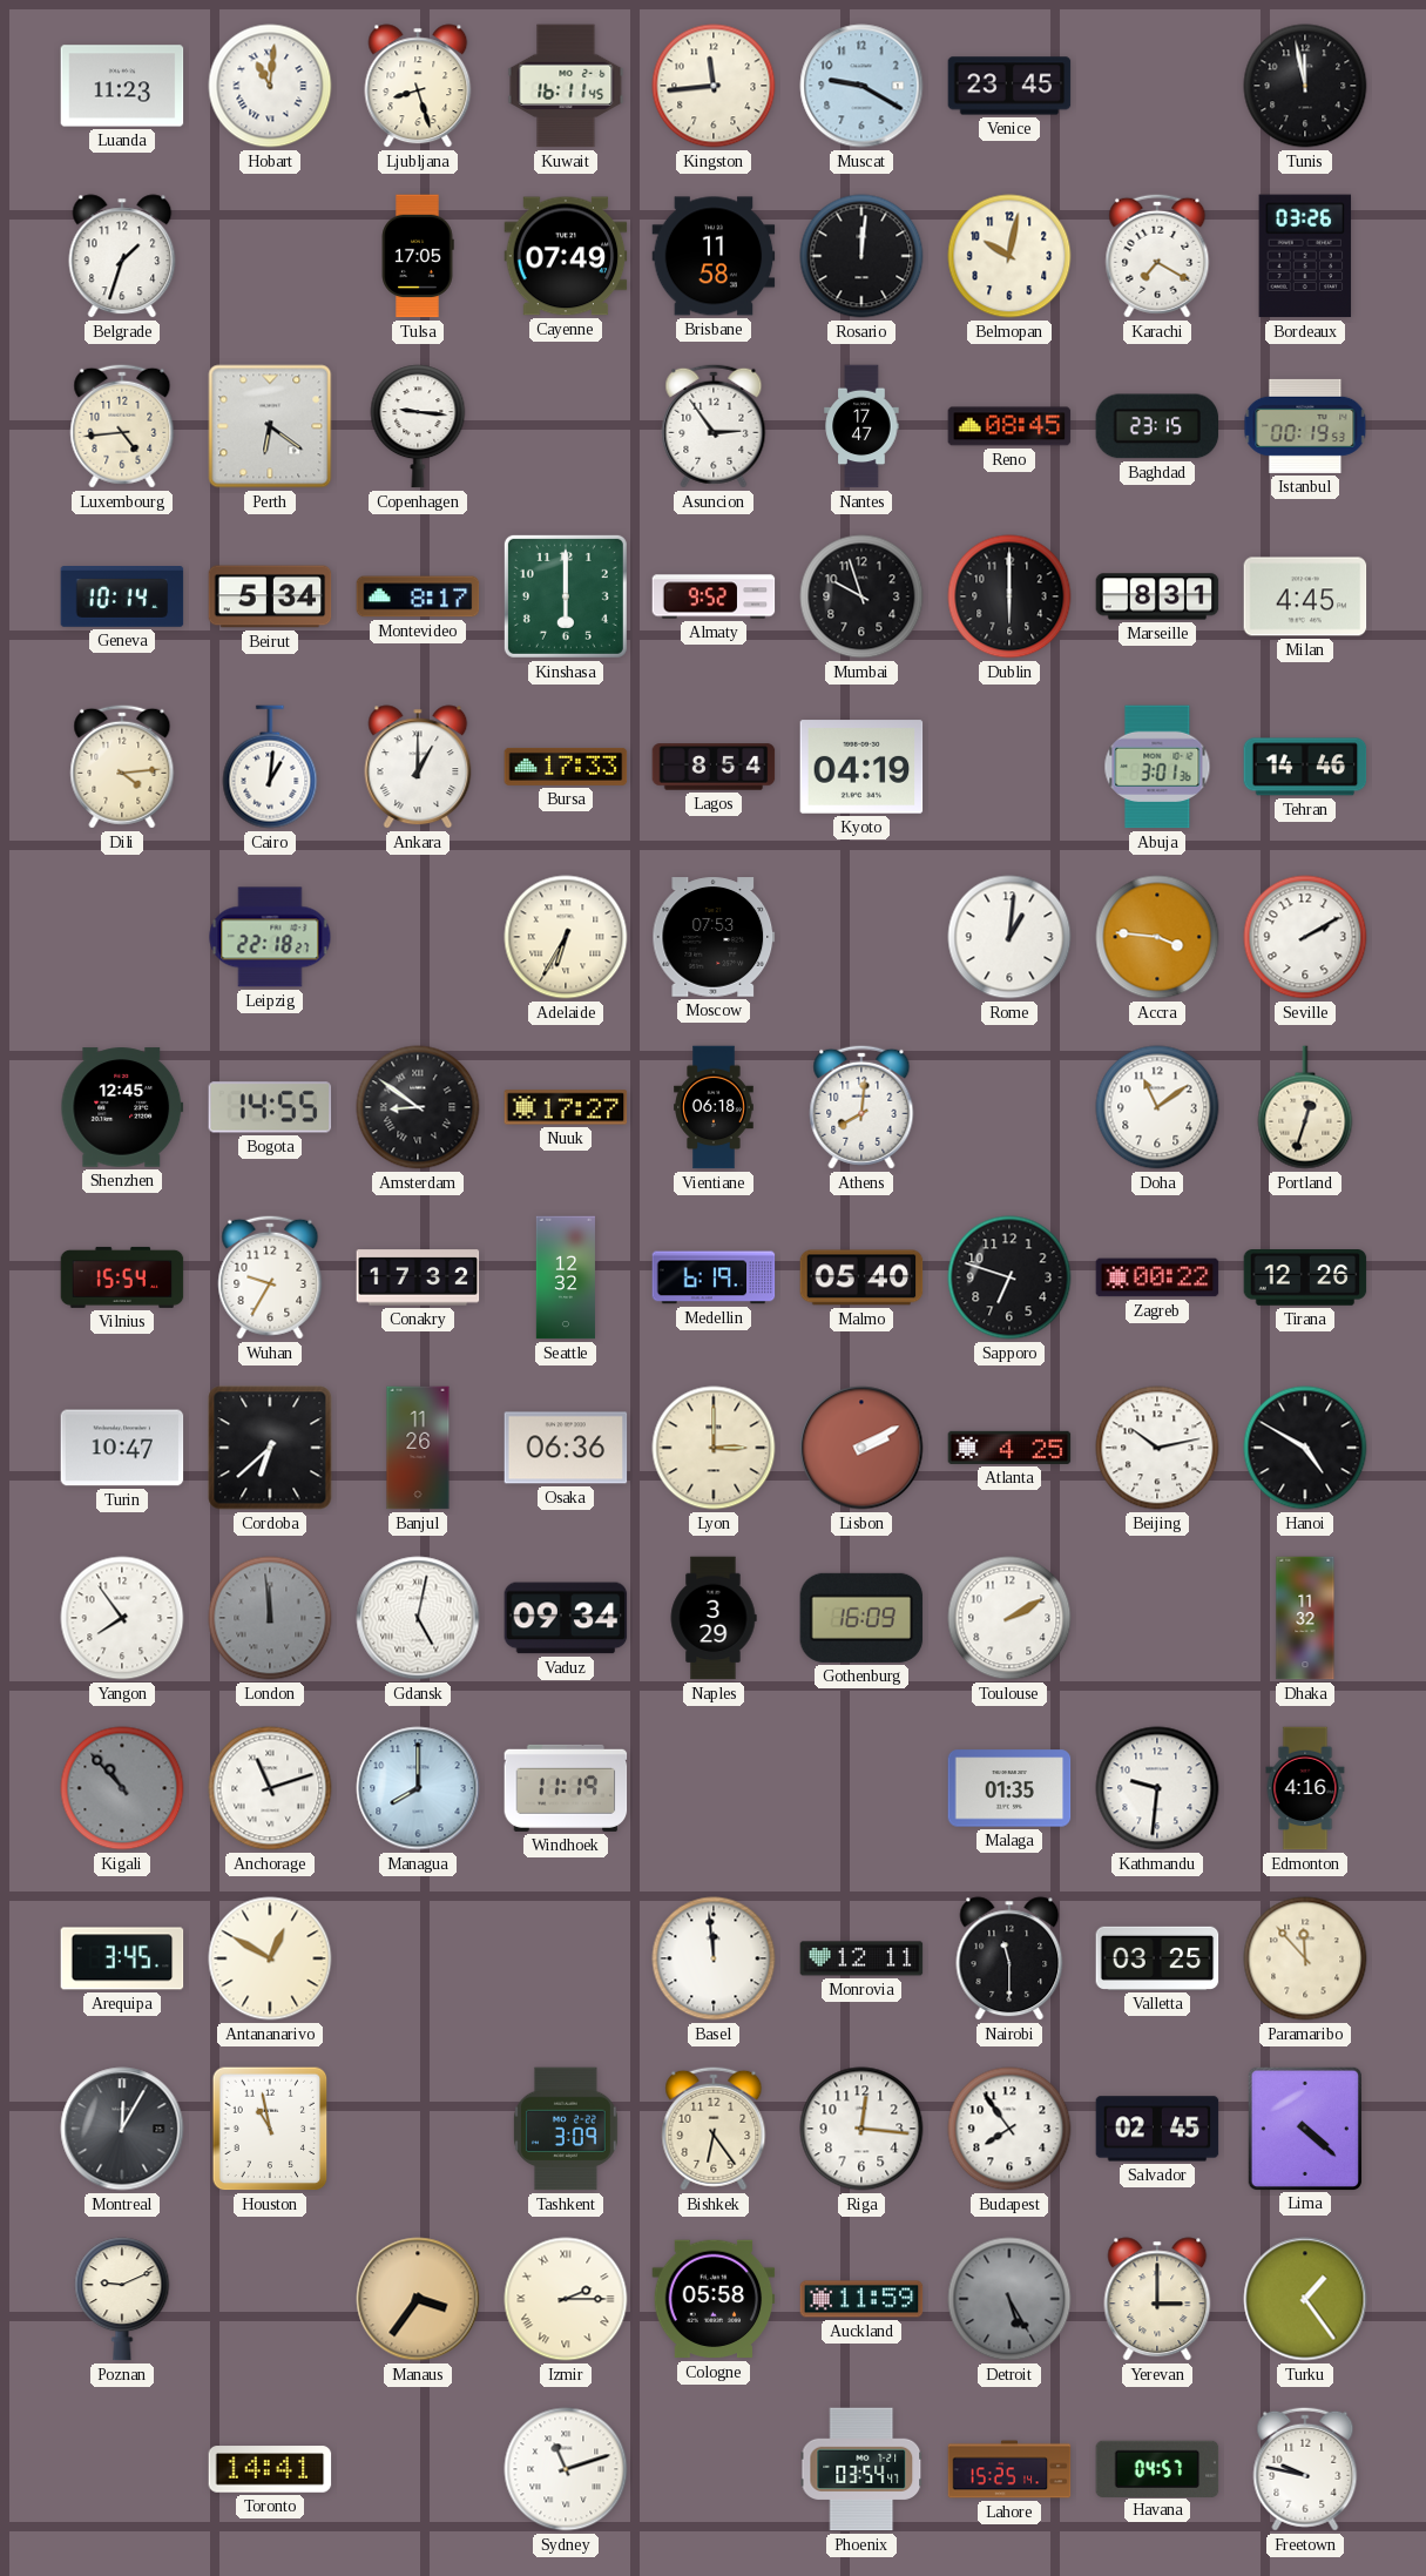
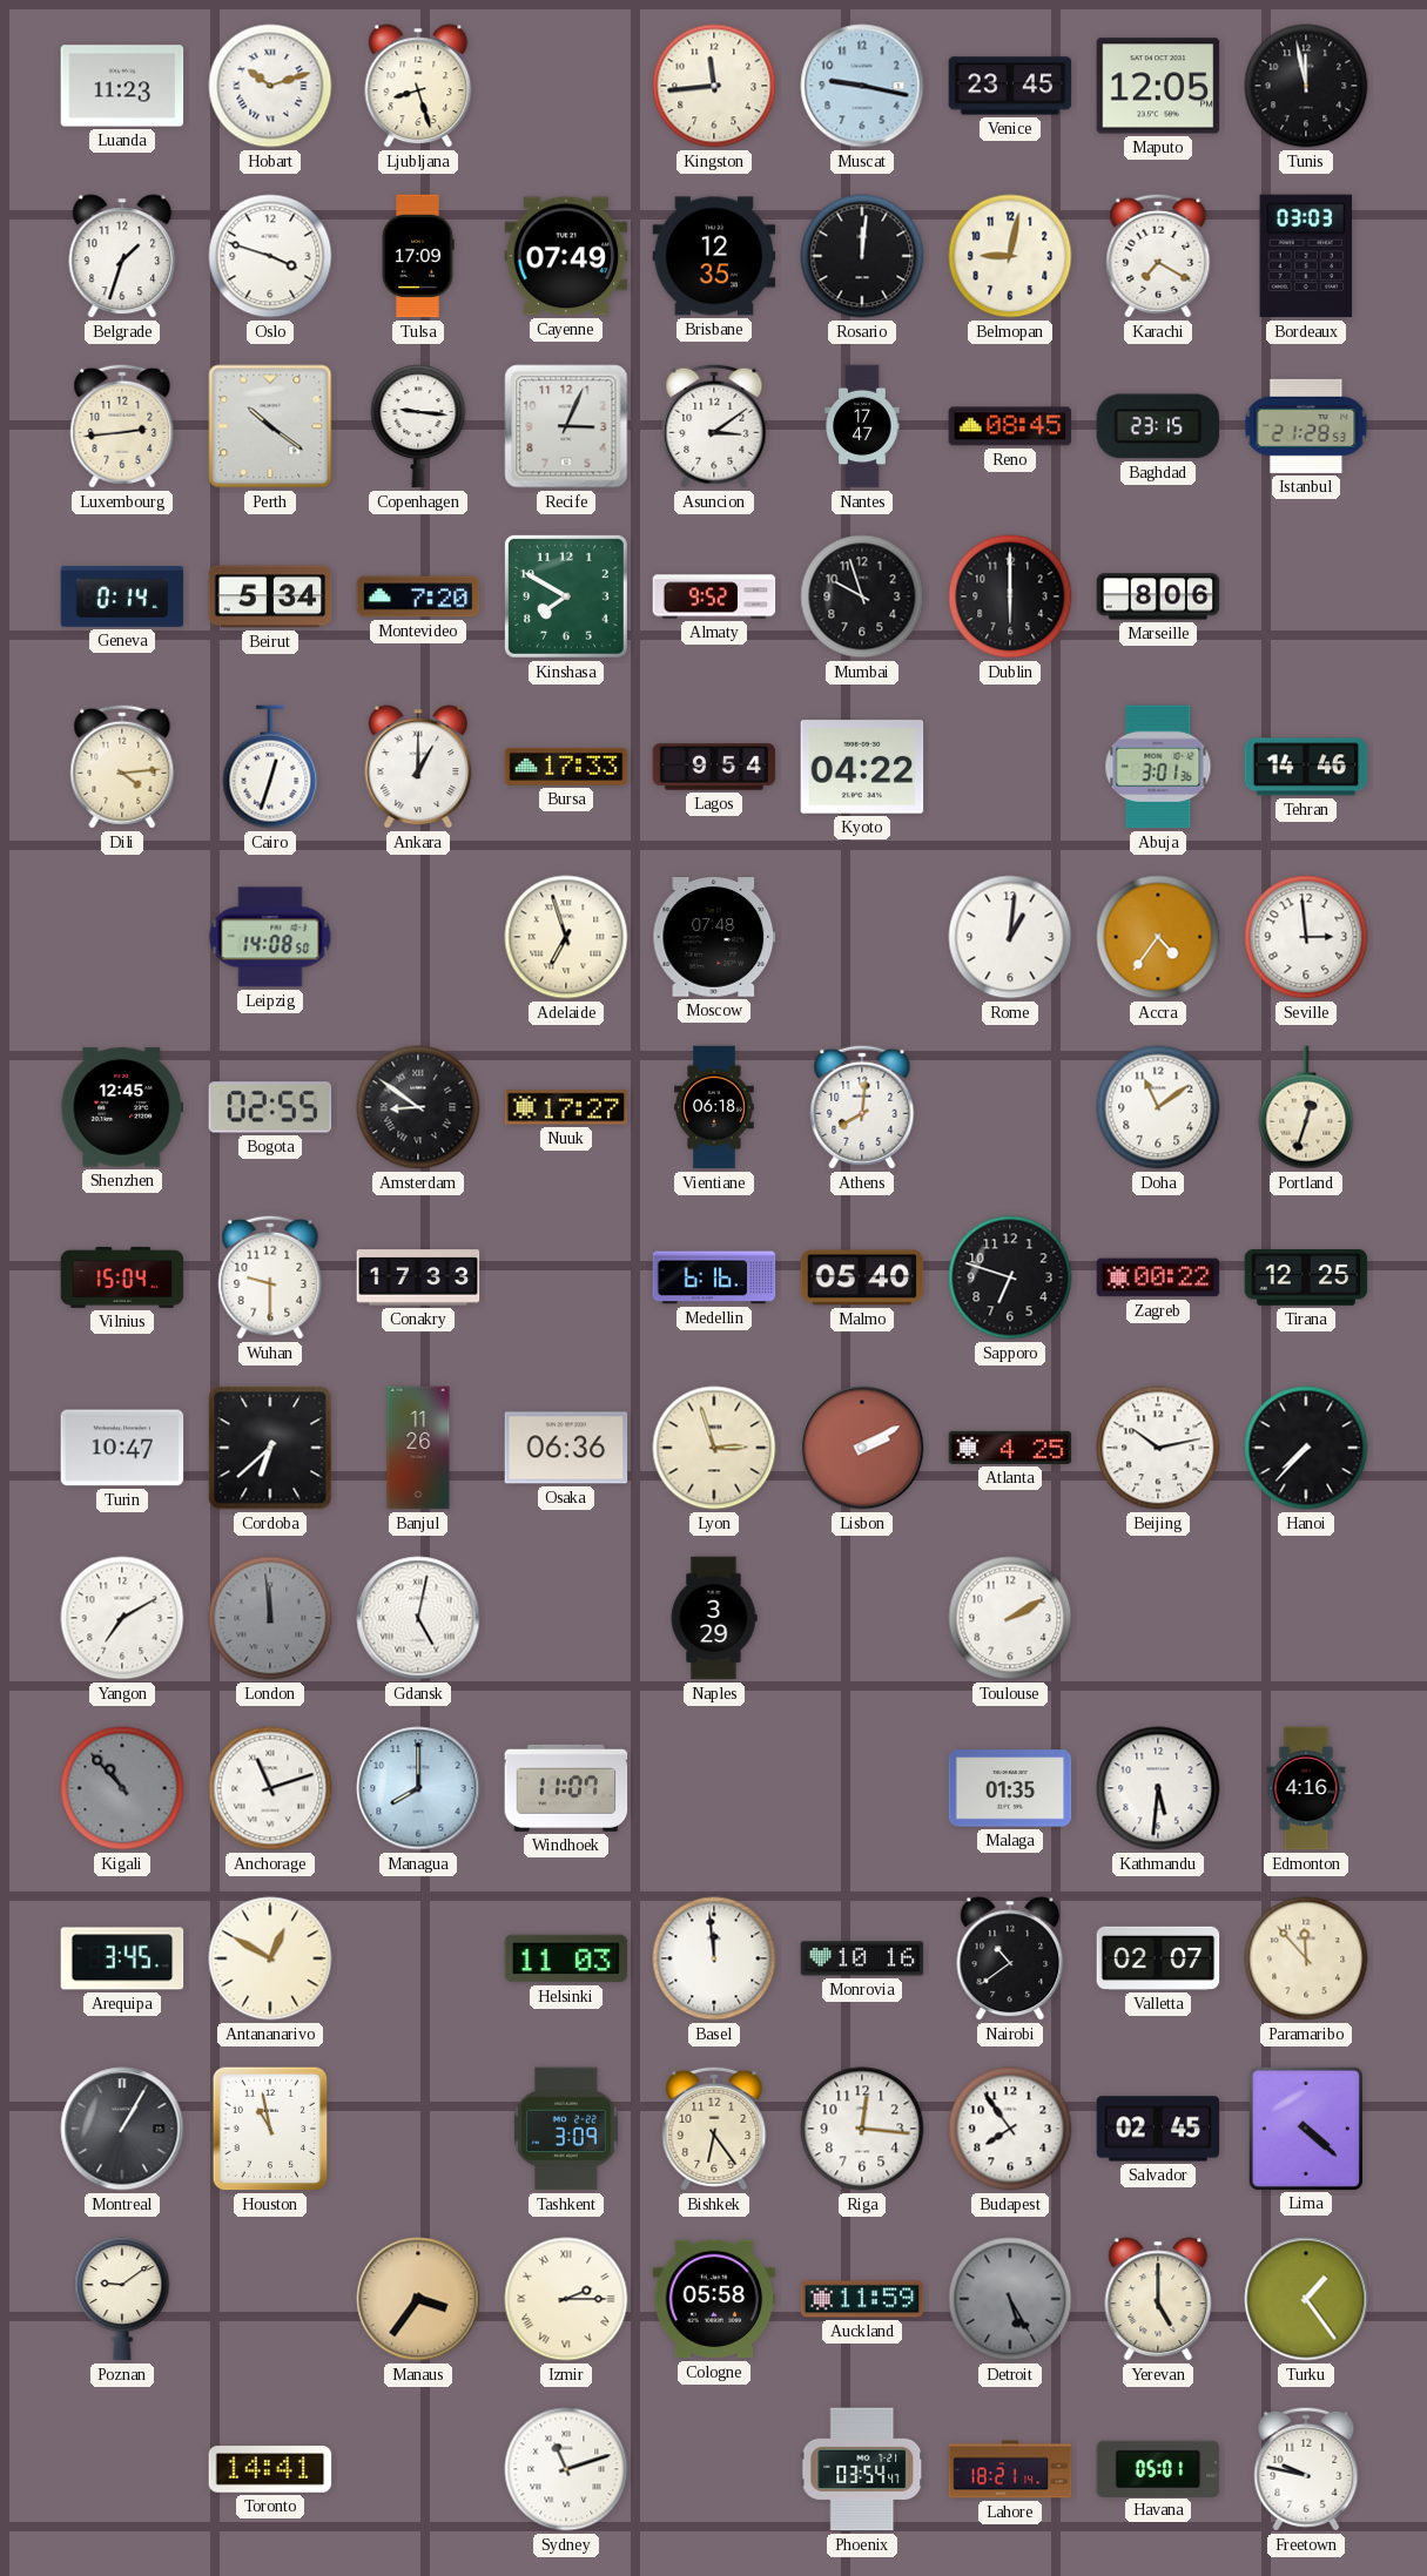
Hobart: 11:01 -> 10:12
Kuwait: 16:11 -> none
Muscat: 9:20 -> 9:17
Maputo: none -> 12:05
Oslo: none -> 3:48
Tulsa: 17:05 -> 17:09
Brisbane: 11:58 -> 12:35
Belmopan: 10:02 -> 9:02
Bordeaux: 03:26 -> 03:03
Luxembourg: 4:44 -> 2:44
Perth: 6:21 -> 10:21
Recife: none -> 3:04
Asuncion: 2:54 -> 3:09
Istanbul: 00:19 -> 21:28
Geneva: 10:14 -> 0:14
Montevideo: 8:17 -> 7:20
Kinshasa: 6:00 -> 7:50
Marseille: 8:31 -> 8:06
Milan: 4:45 -> none
Cairo: 1:01 -> 12:33
Lagos: 8:54 -> 9:54
Kyoto: 04:19 -> 04:22
Leipzig: 22:18 -> 14:08
Adelaide: 6:35 -> 6:57
Moscow: 07:53 -> 07:48
Accra: 3:46 -> 4:36
Seville: 2:10 -> 2:59
Bogota: 14:55 -> 02:55
Vilnius: 15:54 -> 15:04
Wuhan: 9:35 -> 9:30
Conakry: 17:32 -> 17:33
Seattle: 12:32 -> none
Medellin: 6:19 -> 6:16
Tirana: 12:26 -> 12:25
Lyon: 3:00 -> 2:57
Hanoi: 4:50 -> 7:37
Yangon: 7:54 -> 7:10
Vaduz: 09:34 -> none
Gothenburg: 16:09 -> none
Dhaka: 11:32 -> none
Windhoek: 11:19 -> 11:07
Kathmandu: 9:31 -> 5:31
Helsinki: none -> 11:03
Monrovia: 12:11 -> 10:16
Nairobi: 11:30 -> 10:39
Valletta: 03:25 -> 02:07
Montreal: 12:05 -> 1:05
Poznan: 9:11 -> 9:09
Yerevan: 3:00 -> 5:00
Lahore: 15:25 -> 18:21
Havana: 04:57 -> 05:01
